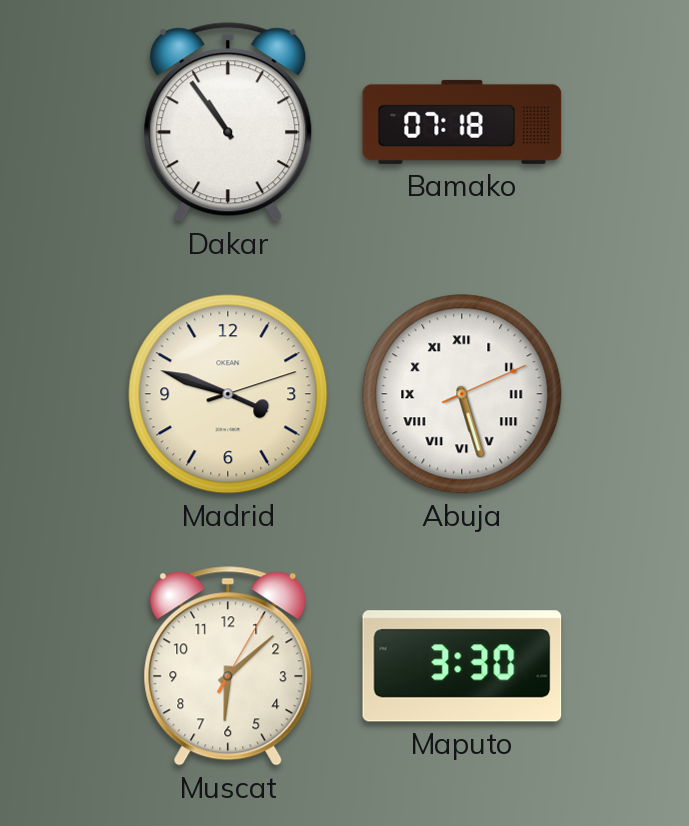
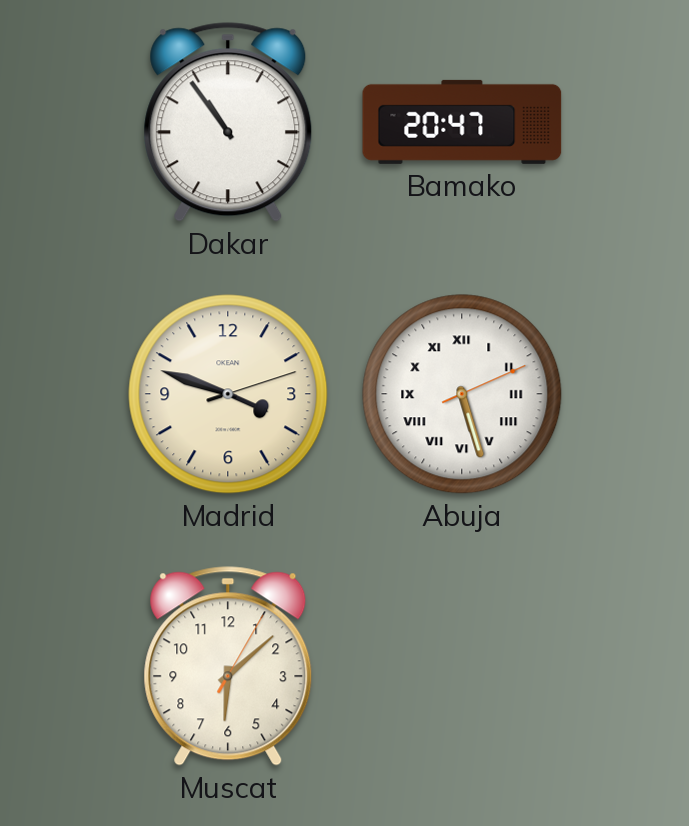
Bamako: 07:18 -> 20:47
Maputo: 3:30 -> none
